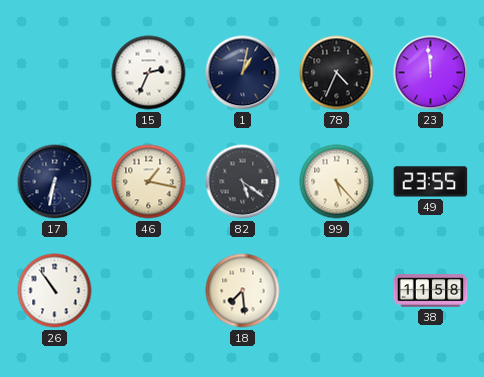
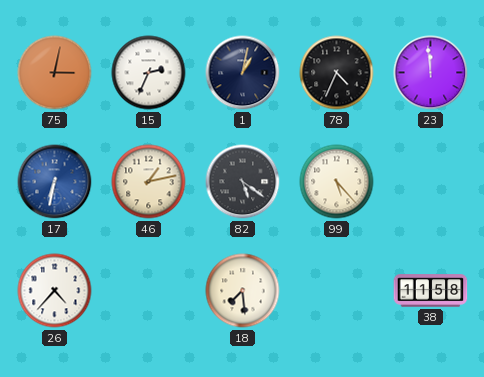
75: none -> 3:02
17 dial: navy -> blue
46: 1:17 -> 1:13
49: 23:55 -> none
26: 10:54 -> 4:37
